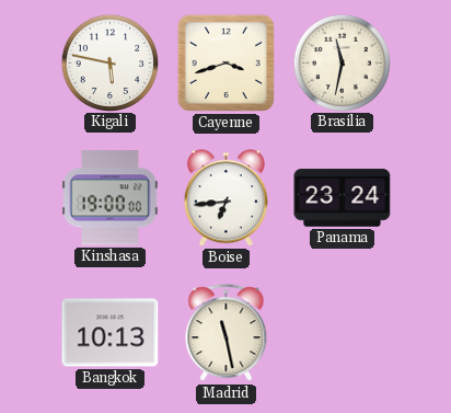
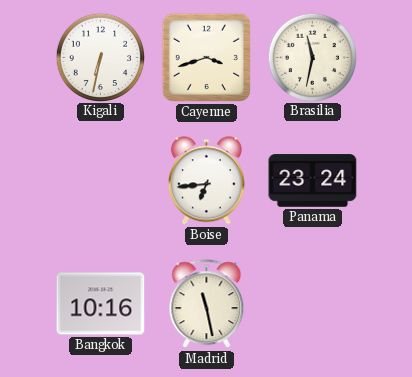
Kigali: 5:47 -> 6:32
Kinshasa: 19:00 -> none
Bangkok: 10:13 -> 10:16
